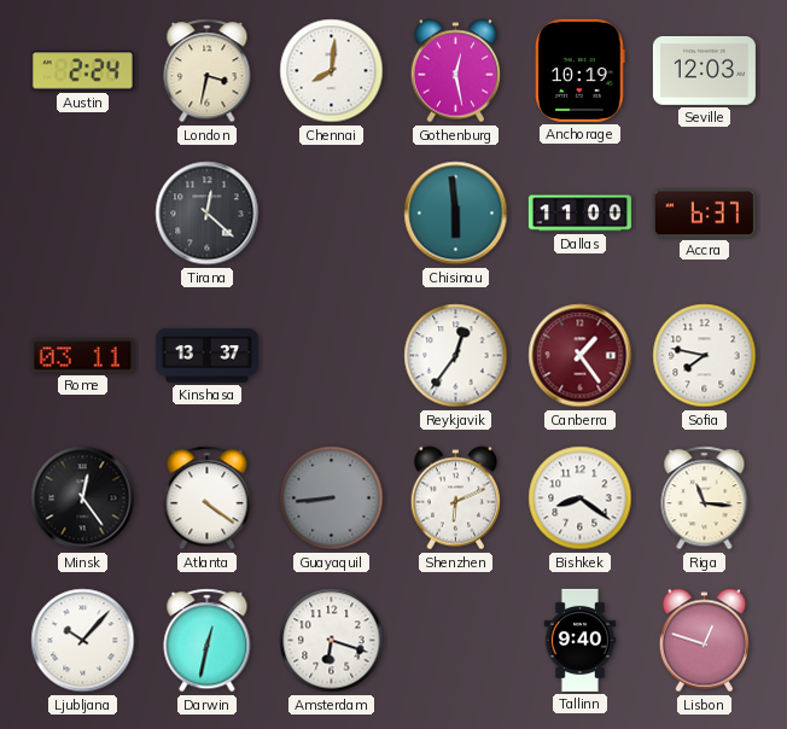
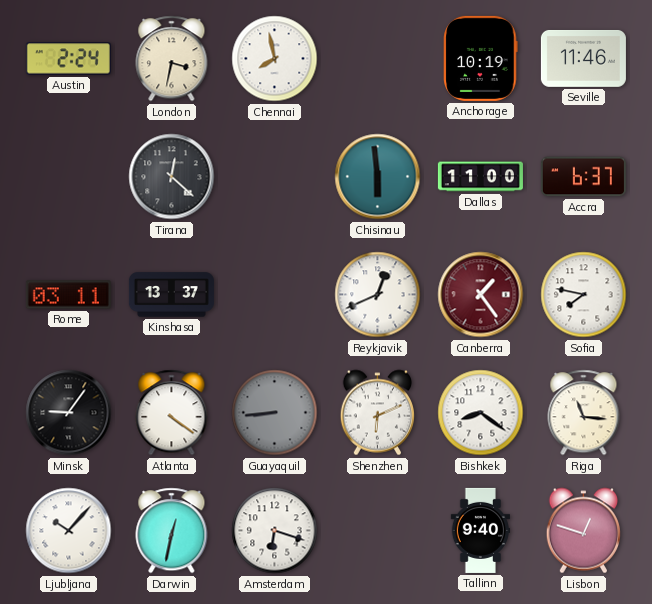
Chennai: 8:01 -> 7:58
Gothenburg: 12:28 -> none
Seville: 12:03 -> 11:46
Reykjavik: 12:36 -> 12:41
Minsk: 12:24 -> 9:06
